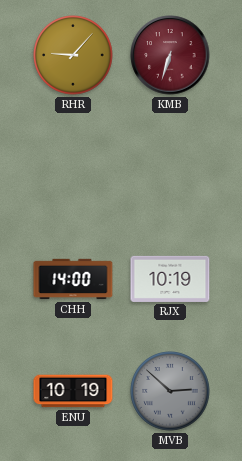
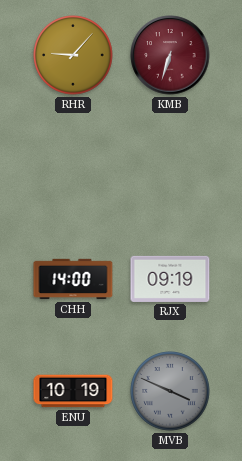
RJX: 10:19 -> 09:19
MVB: 2:52 -> 3:49
